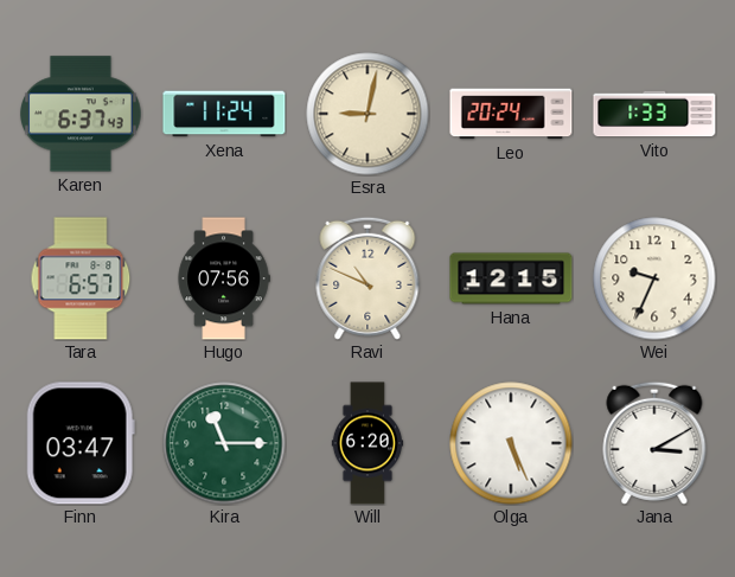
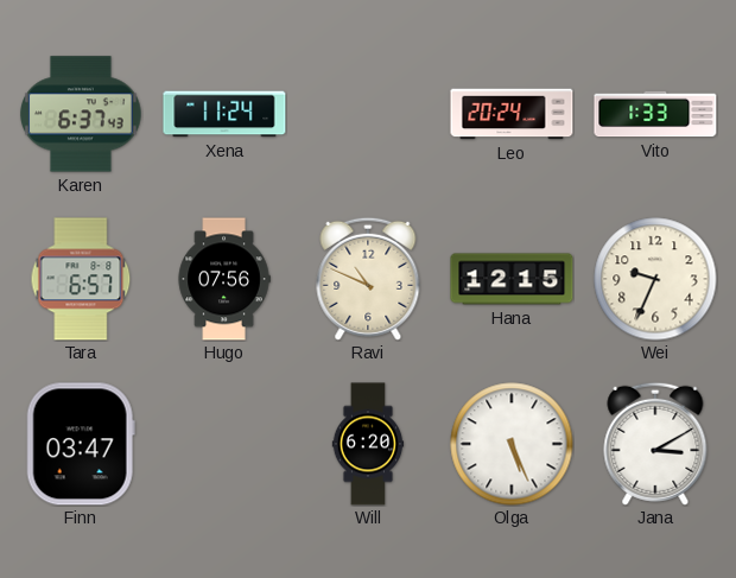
Esra: 9:02 -> none
Kira: 11:15 -> none
